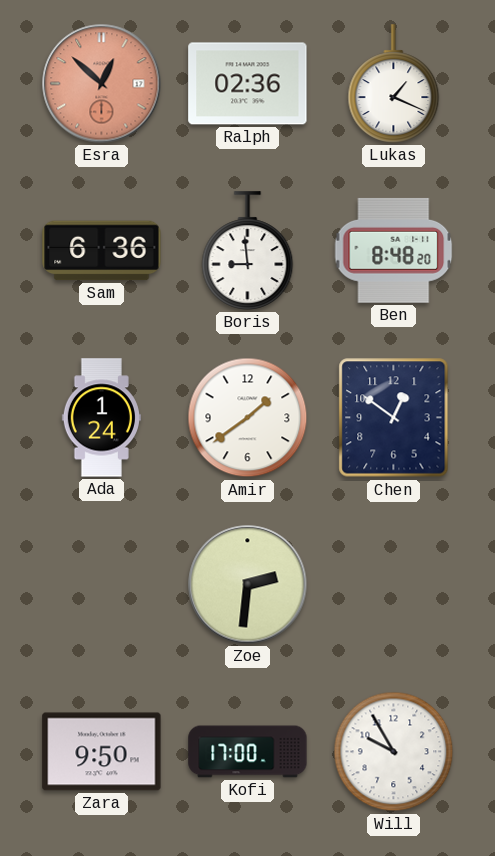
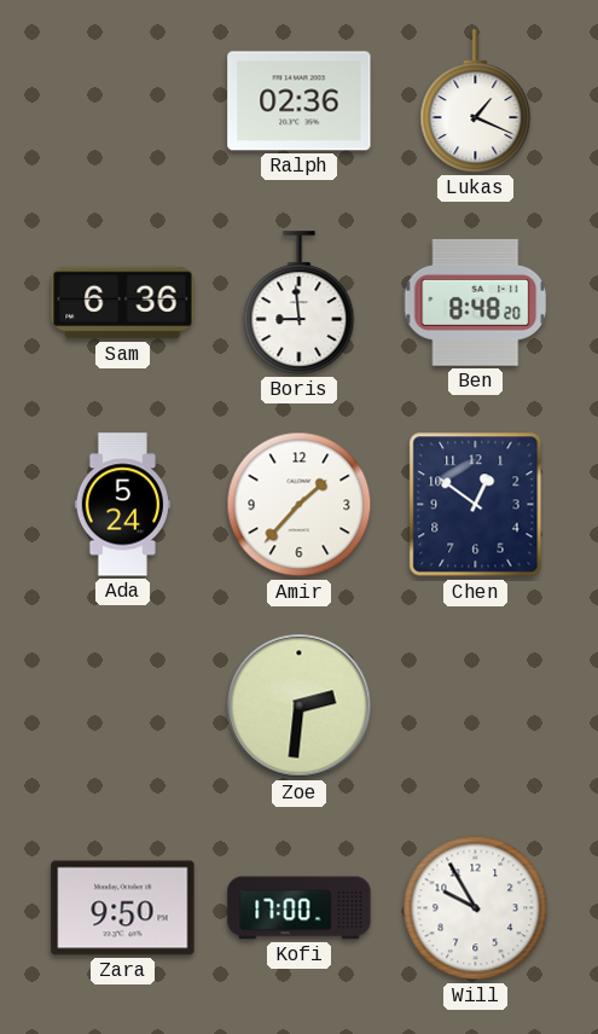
Esra: 12:52 -> none
Ada: 1:24 -> 5:24
Amir: 1:39 -> 1:37
